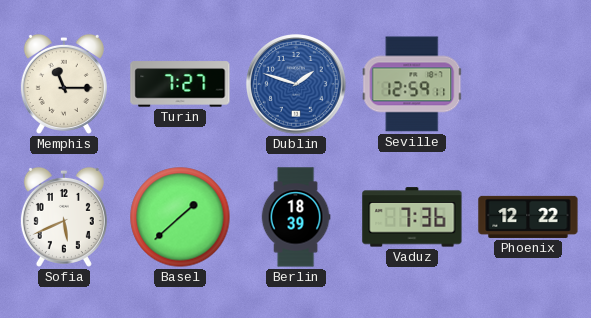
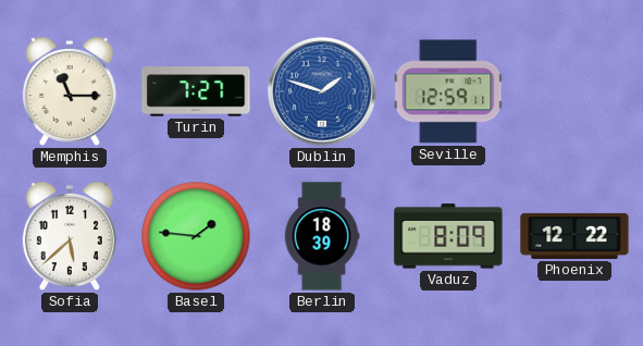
Sofia: 5:41 -> 5:38
Basel: 1:38 -> 1:46
Vaduz: 7:36 -> 8:09
